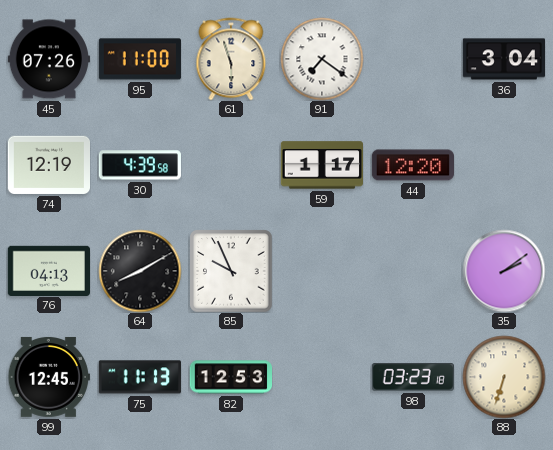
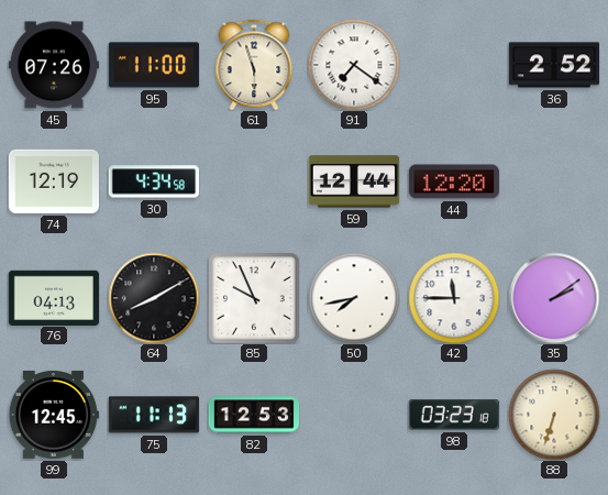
36: 3:04 -> 2:52
30: 4:39 -> 4:34
59: 1:17 -> 12:44
50: none -> 7:43
42: none -> 11:45
